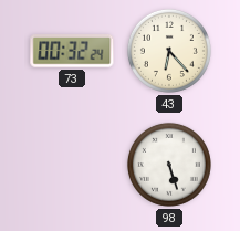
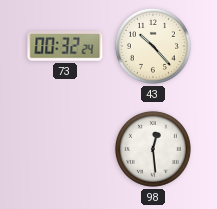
43: 6:23 -> 10:23
98: 5:27 -> 12:29
